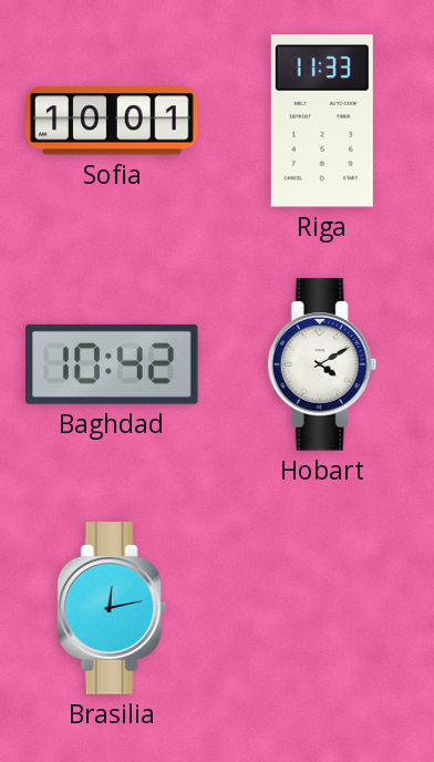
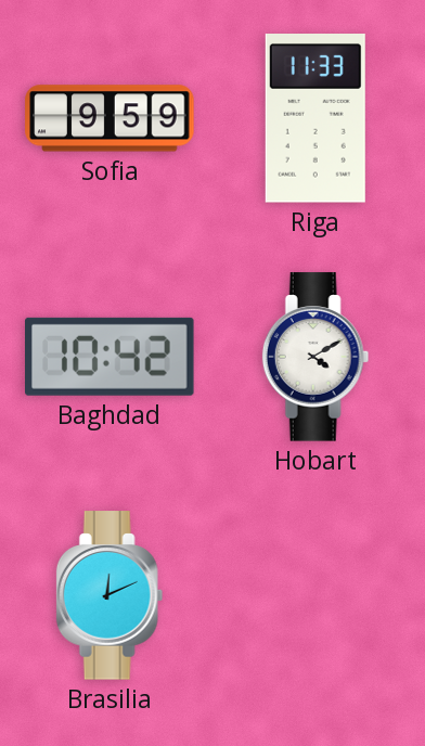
Sofia: 10:01 -> 9:59
Brasilia: 12:13 -> 12:11
